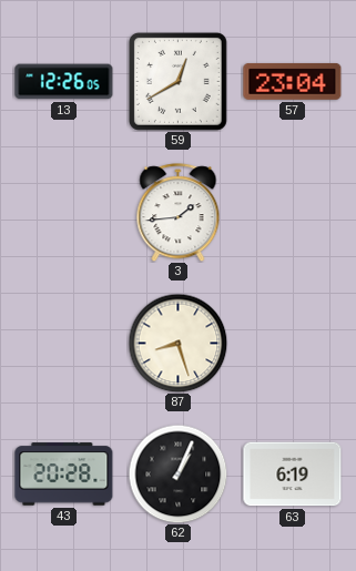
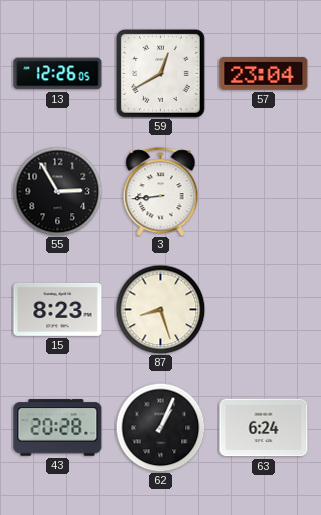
55: none -> 2:55
3: 1:44 -> 8:44
15: none -> 8:23
63: 6:19 -> 6:24
